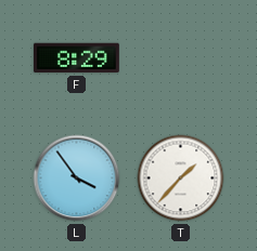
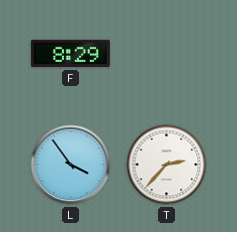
T: 1:37 -> 2:37
